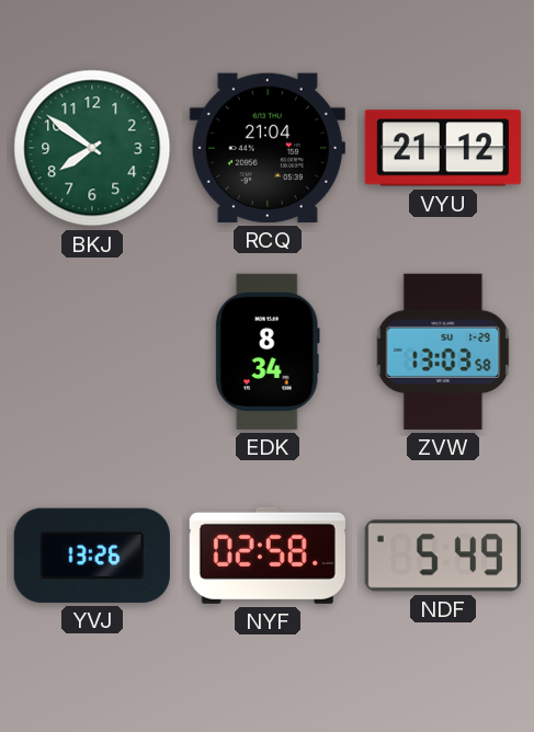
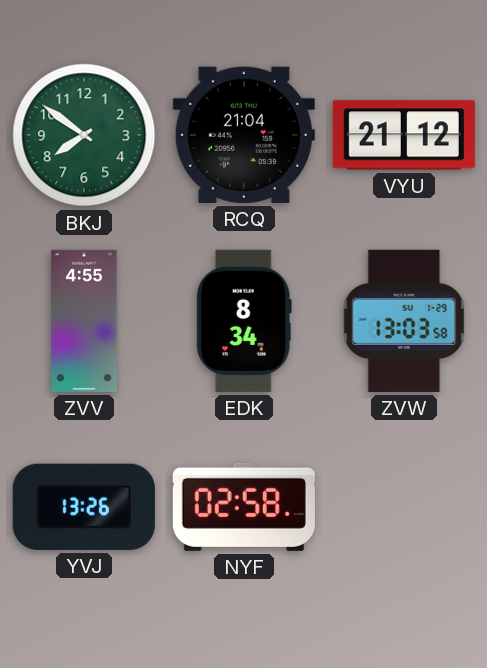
ZVV: none -> 4:55
NDF: 5:49 -> none
